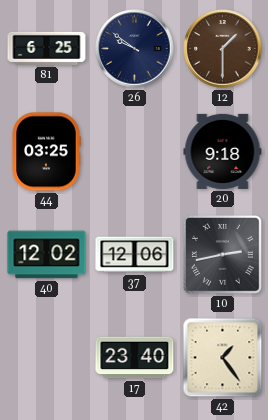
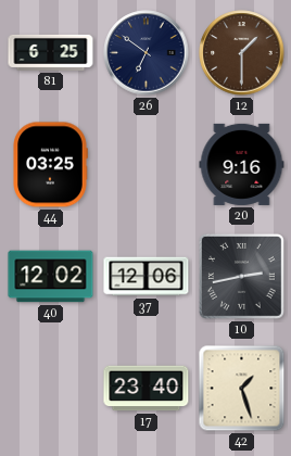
26: 9:51 -> 6:51
20: 9:18 -> 9:16
42: 1:24 -> 1:27
